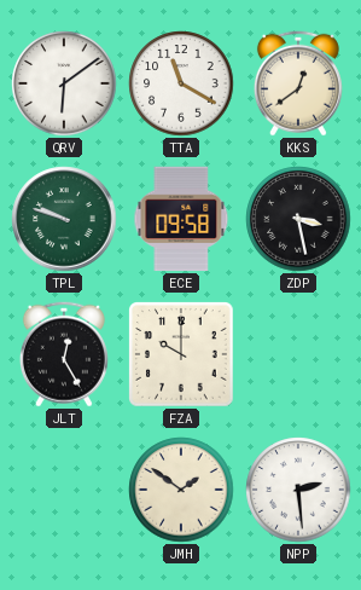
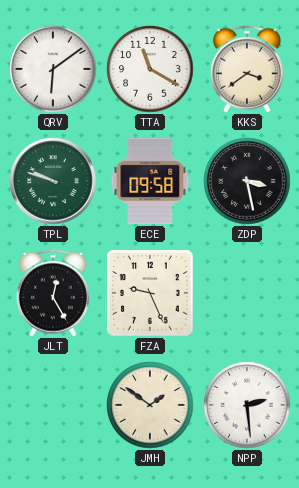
KKS: 12:39 -> 3:39
FZA: 10:00 -> 9:26
